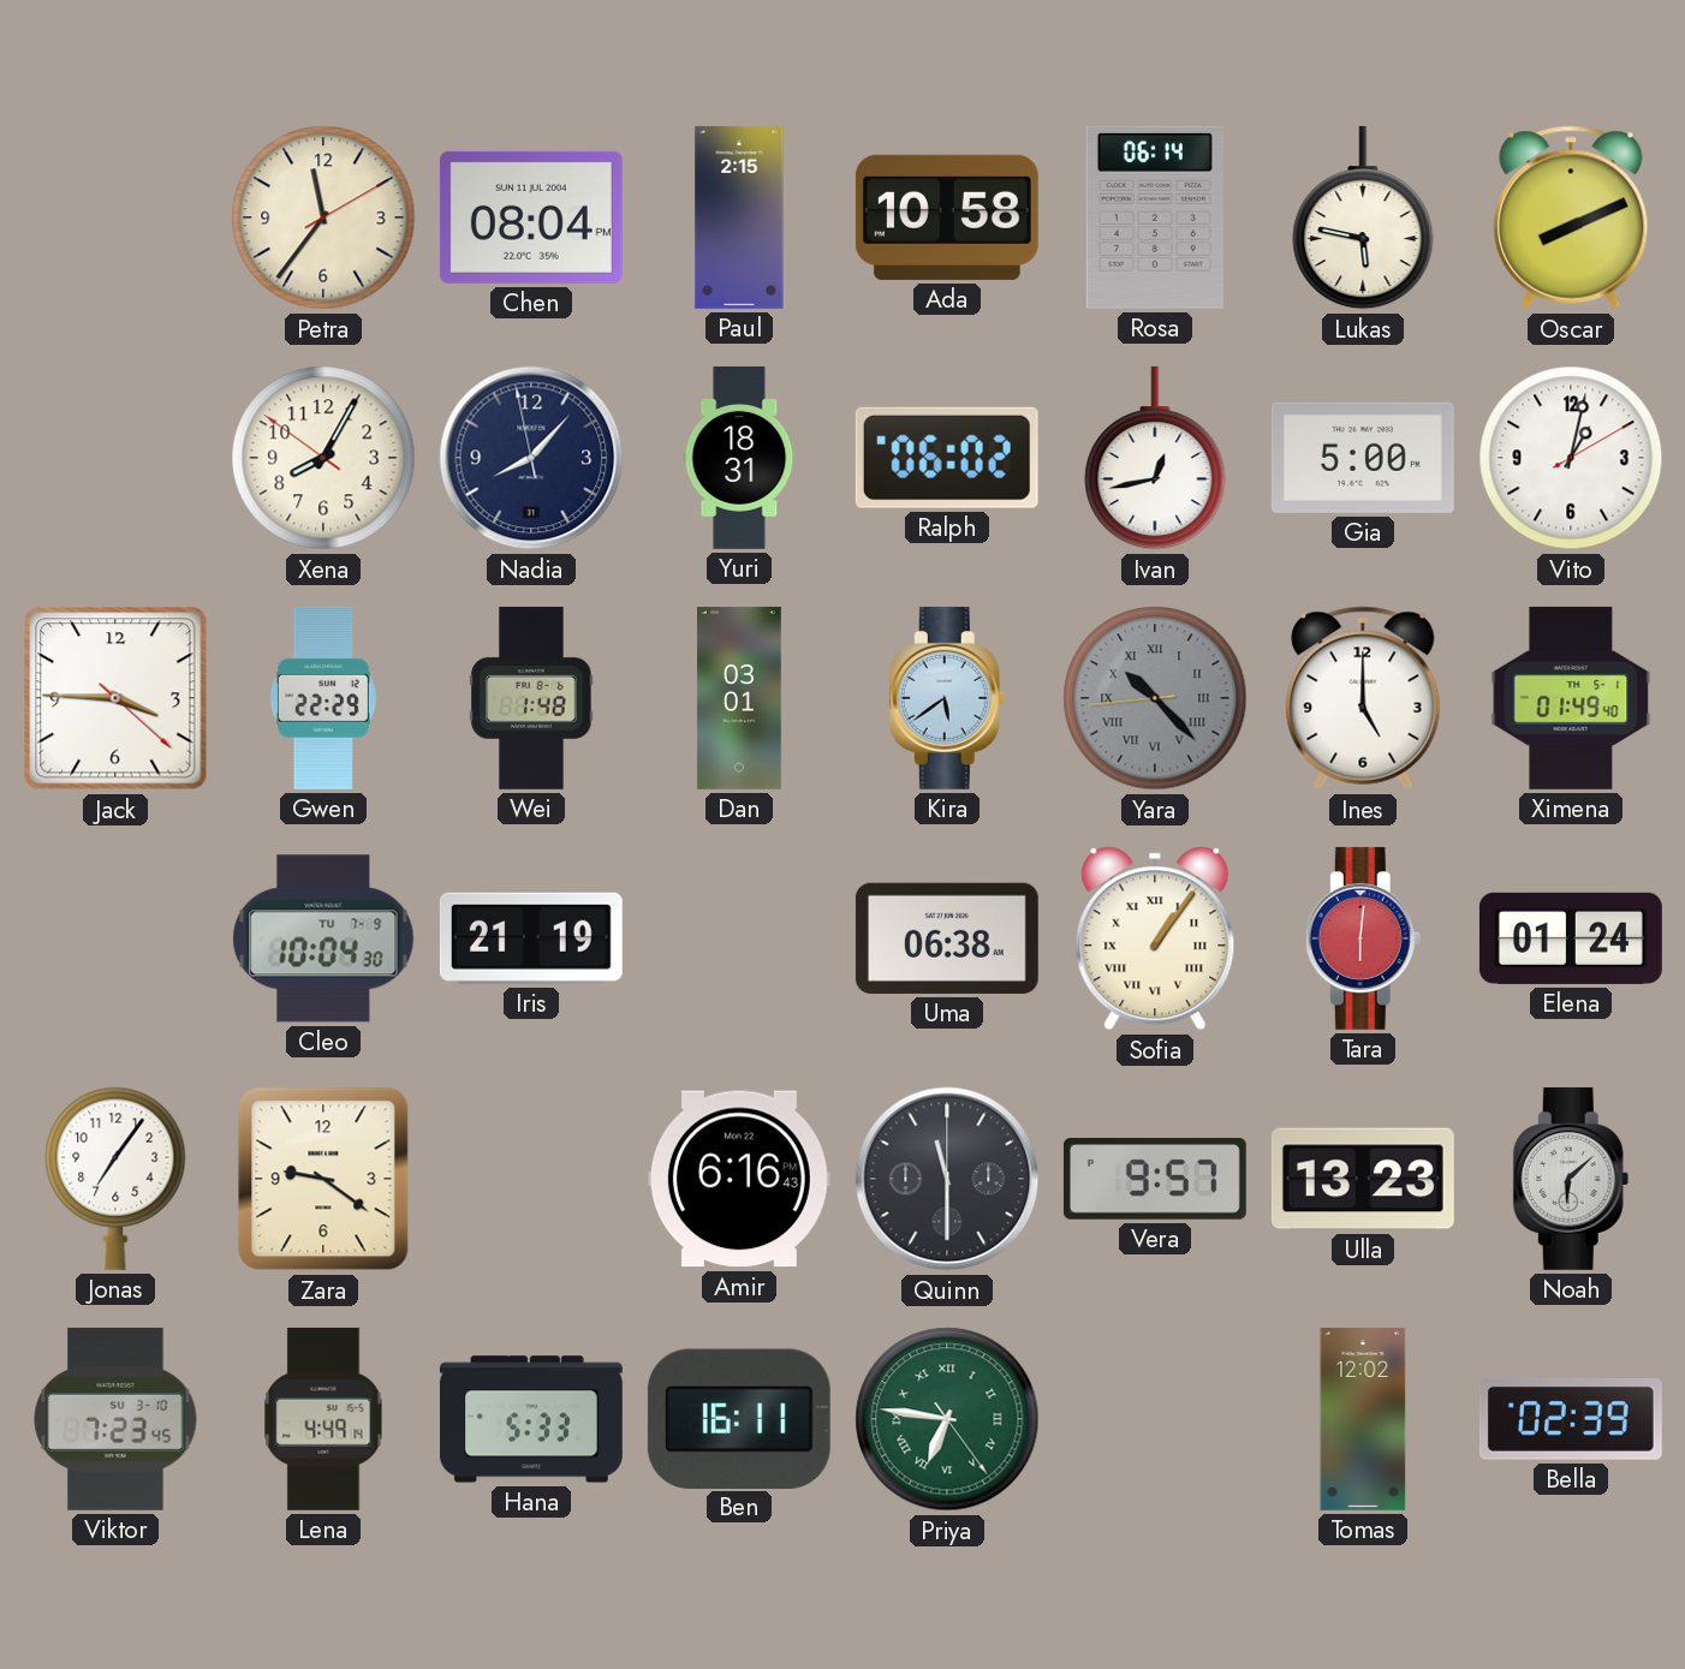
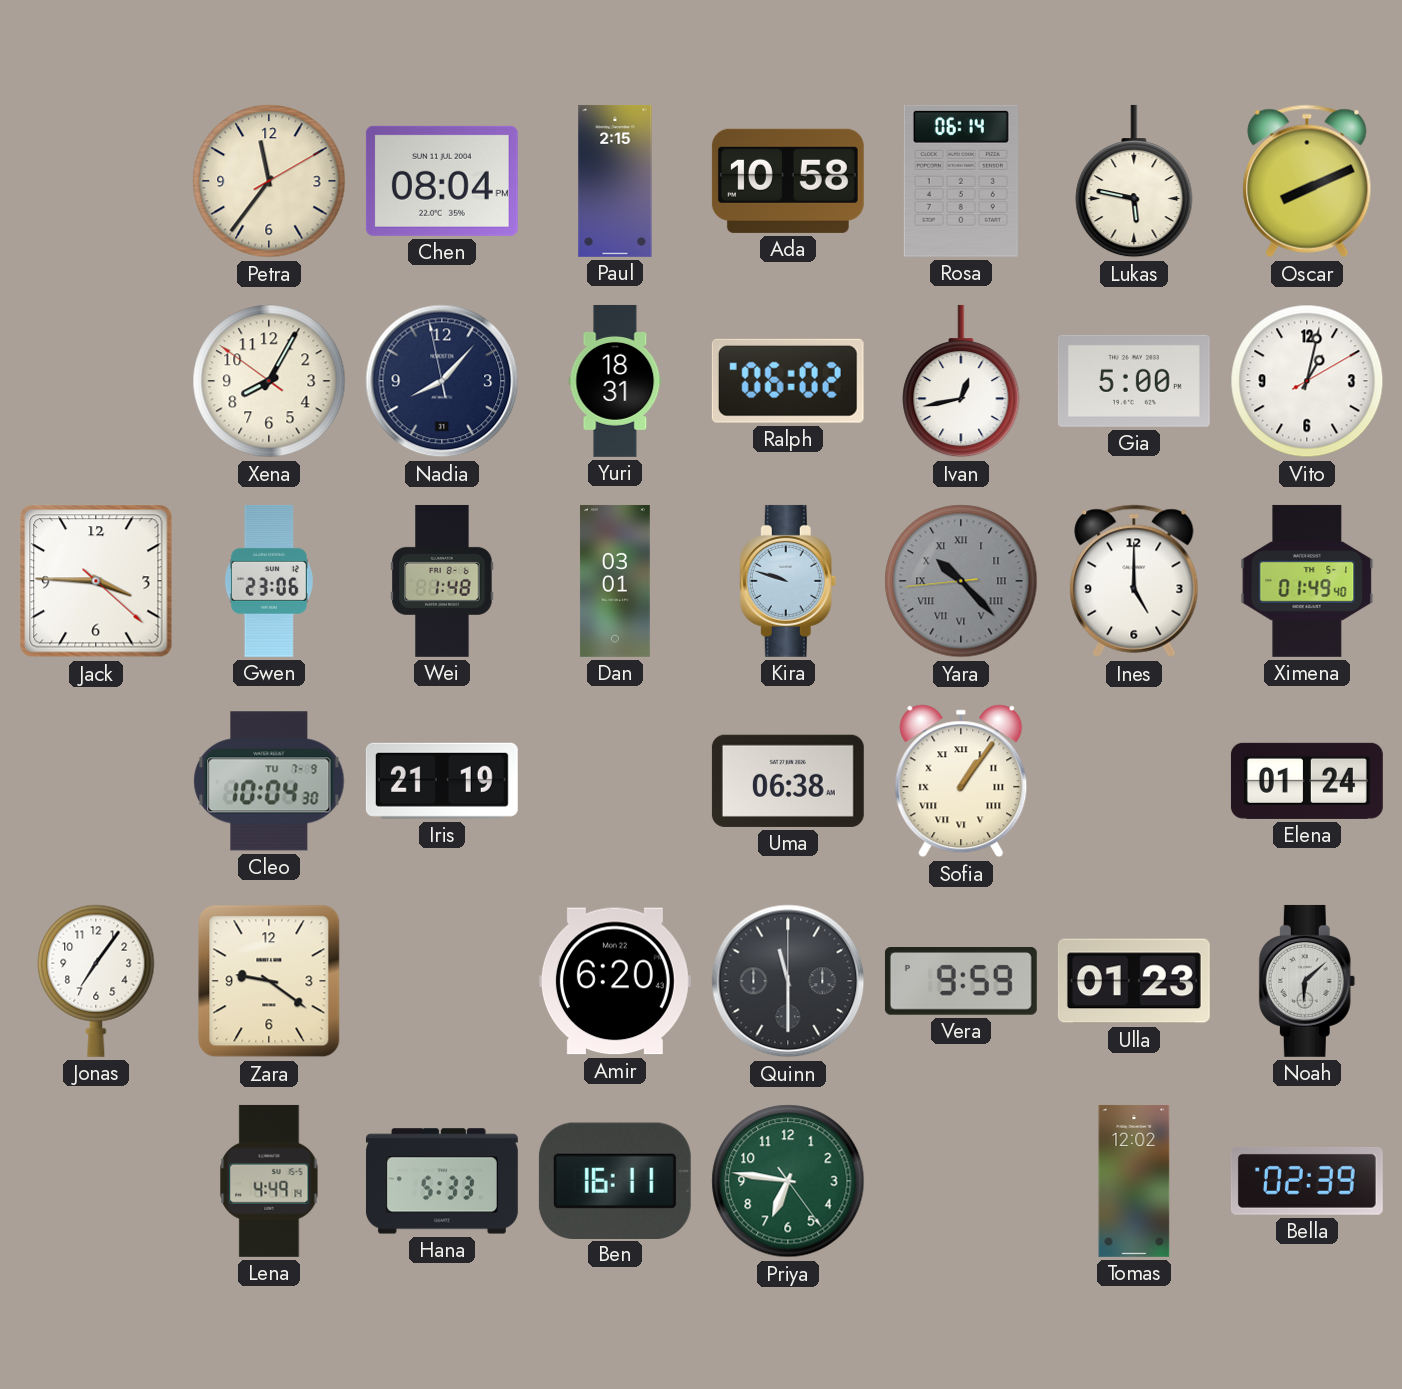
Gwen: 22:29 -> 23:06
Kira: 5:39 -> 9:48
Tara: 6:01 -> none
Amir: 6:16 -> 6:20
Vera: 9:57 -> 9:59
Ulla: 13:23 -> 01:23
Viktor: 7:23 -> none
Priya numerals: Roman -> Arabic
